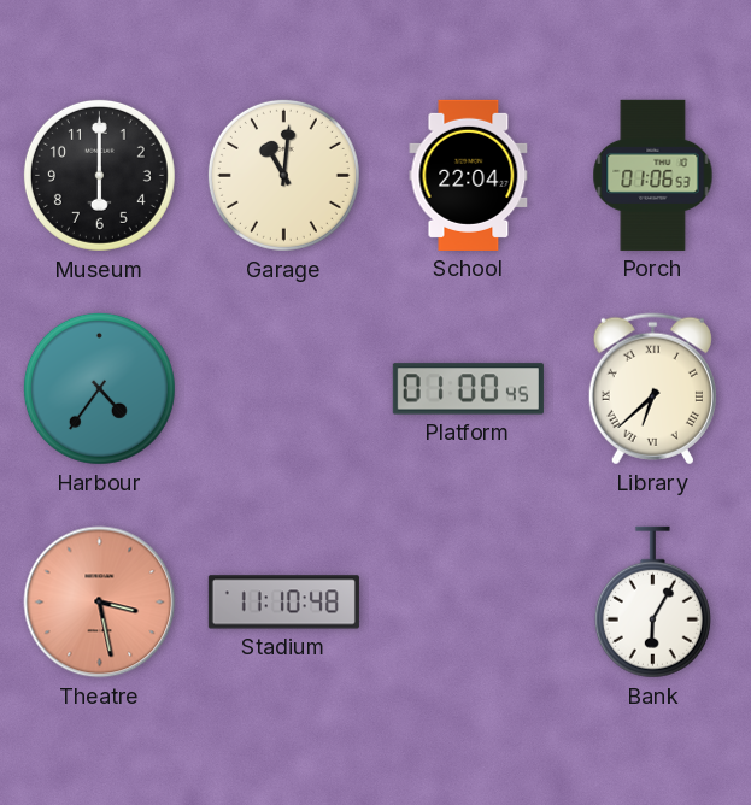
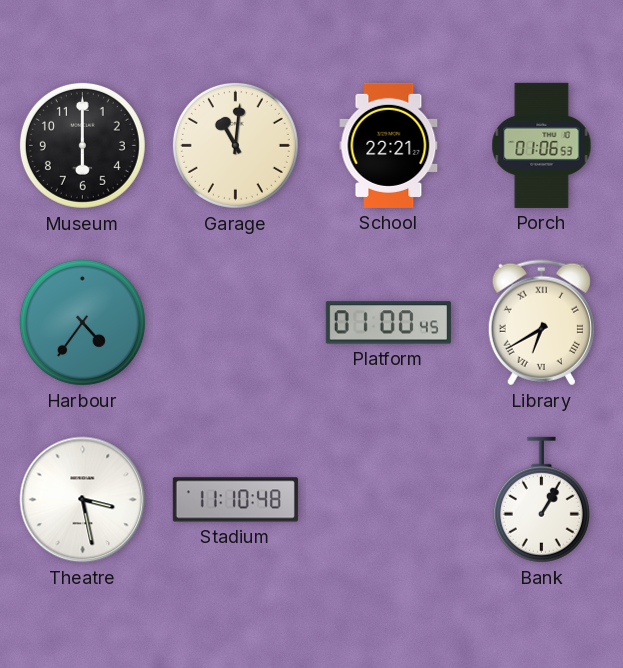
School: 22:04 -> 22:21
Library: 6:38 -> 6:40
Theatre dial: salmon -> white
Bank: 6:05 -> 1:05
